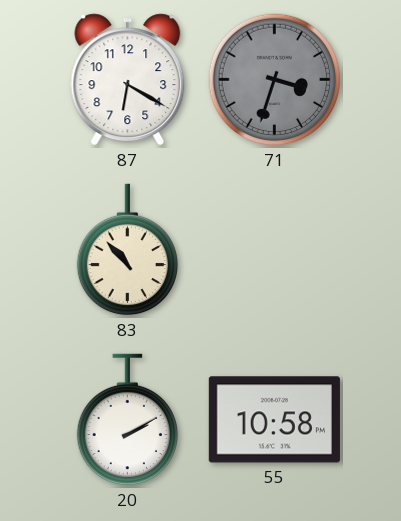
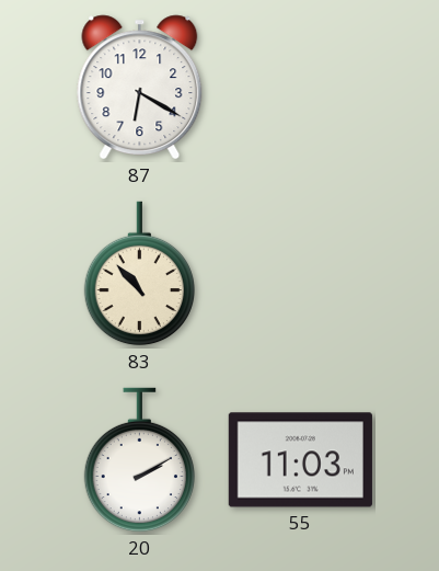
71: 3:33 -> none
55: 10:58 -> 11:03
